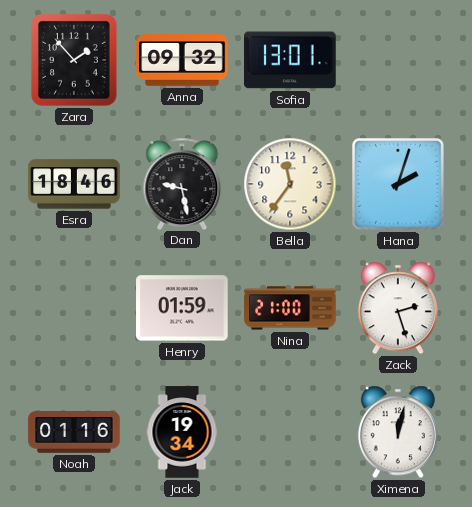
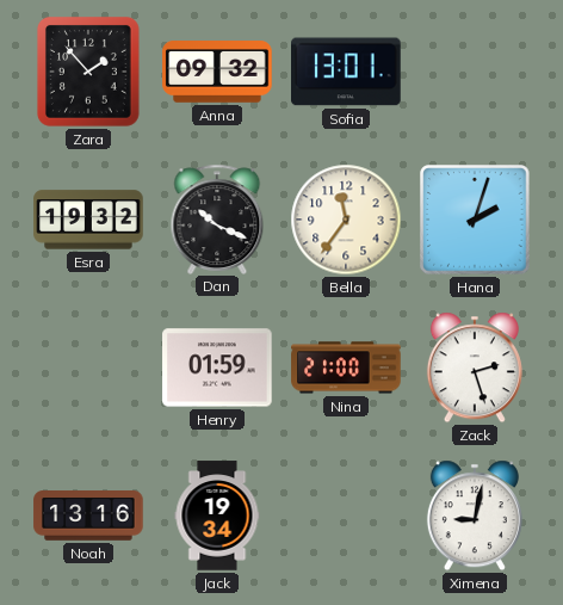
Esra: 18:46 -> 19:32
Dan: 9:28 -> 10:19
Noah: 01:16 -> 13:16
Ximena: 12:02 -> 9:02
